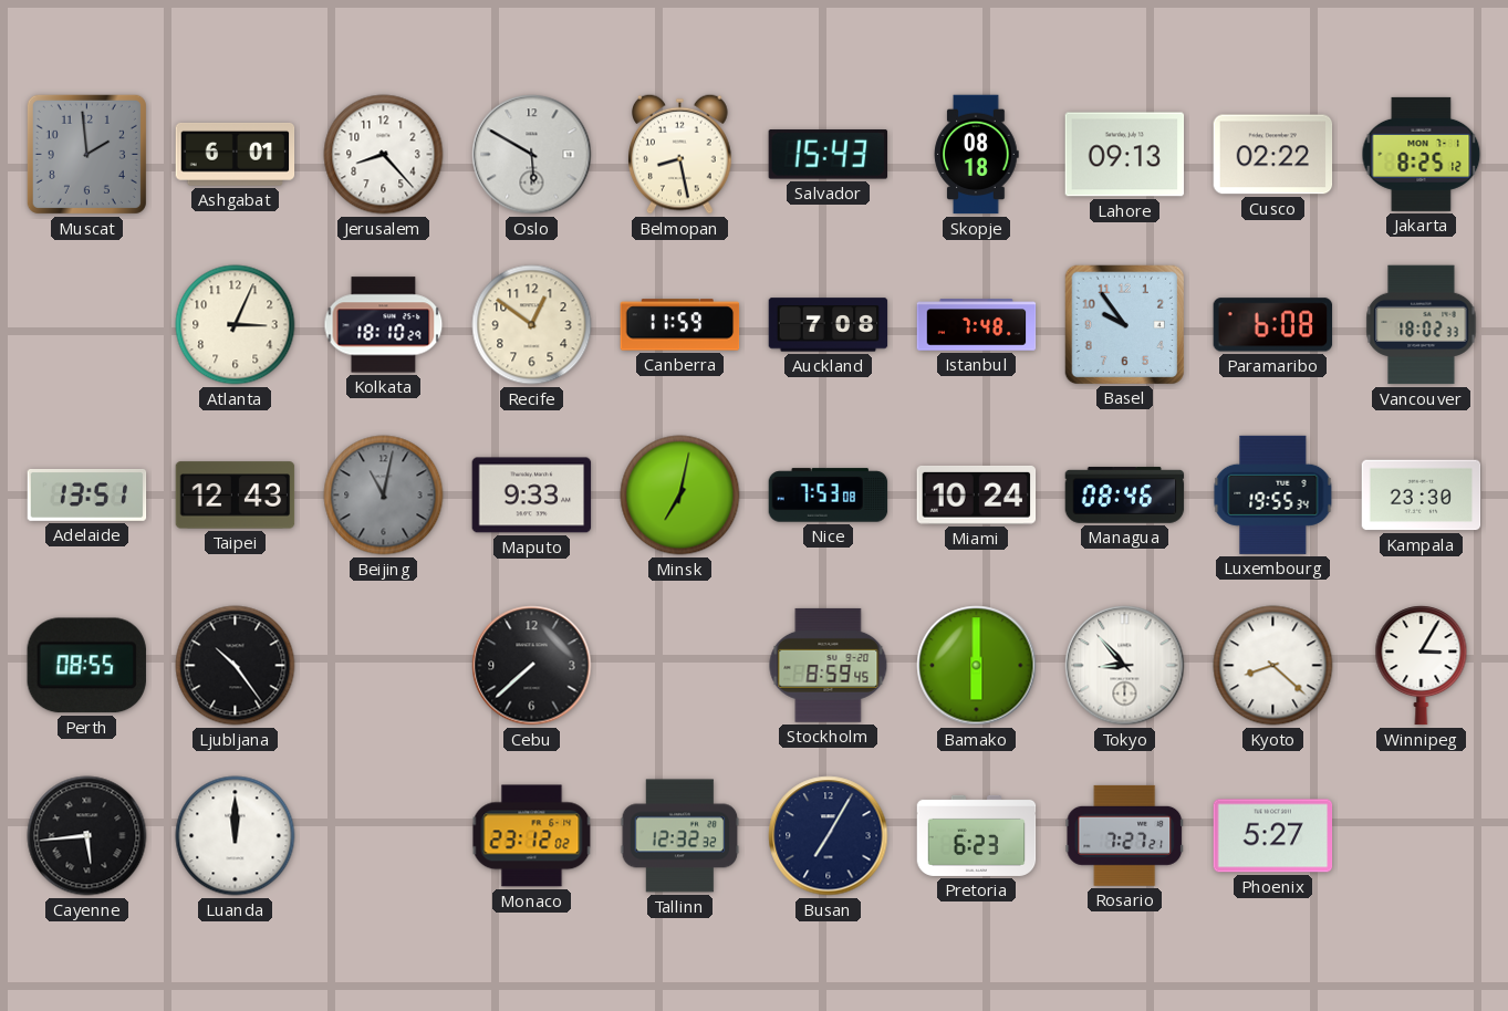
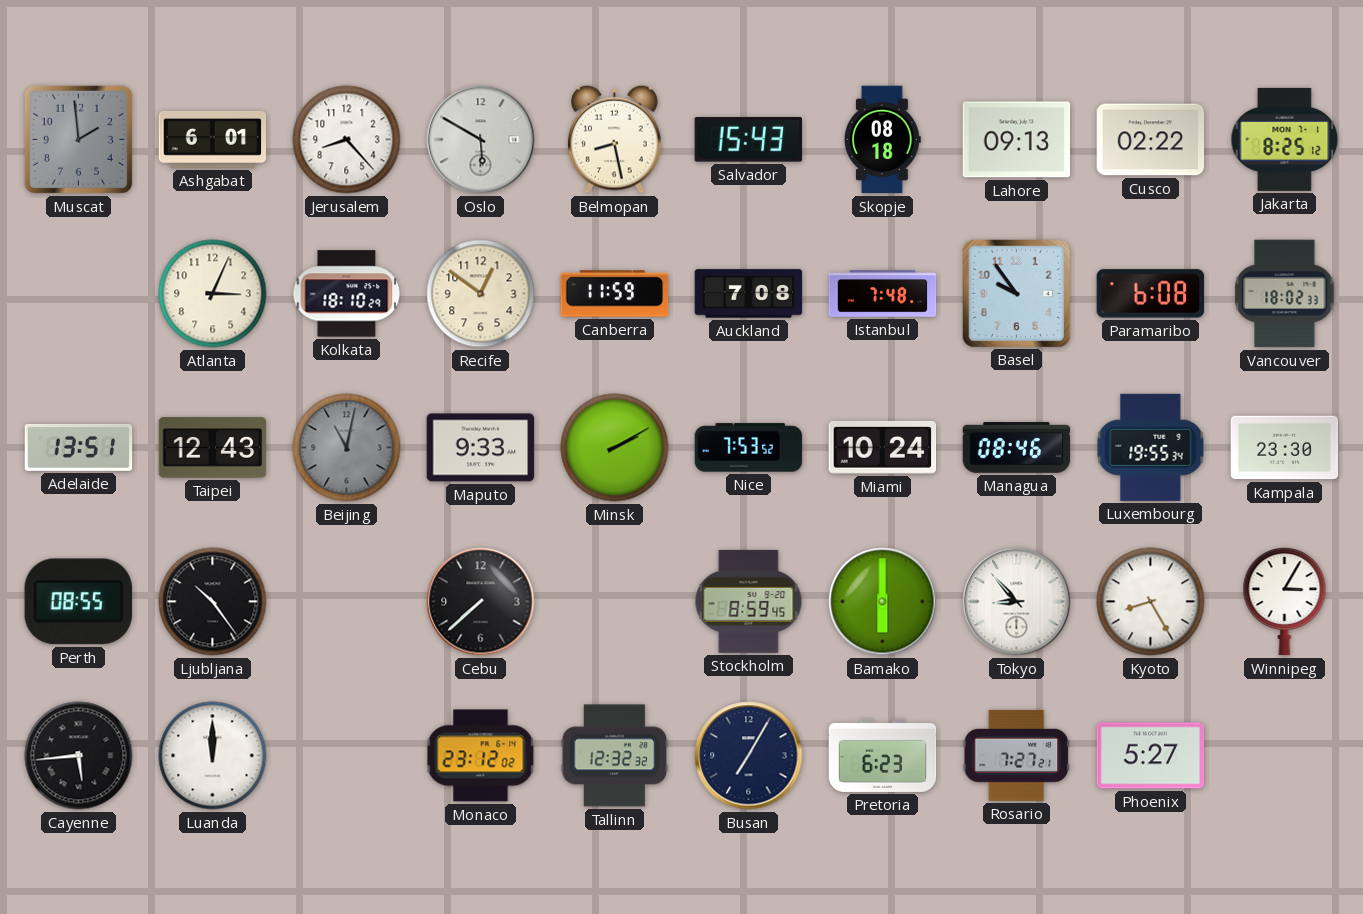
Minsk: 7:02 -> 2:10
Nice: 7:53:08 -> 7:53:52
Kyoto: 8:22 -> 8:25
